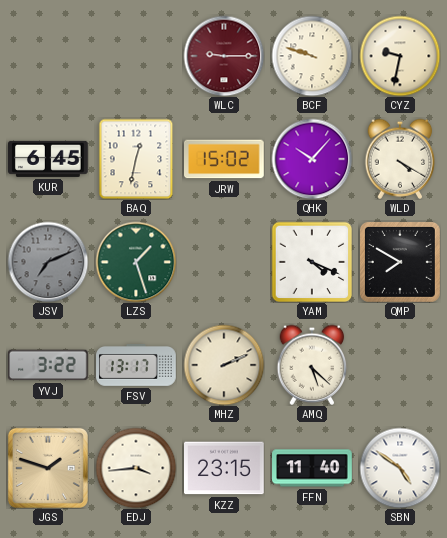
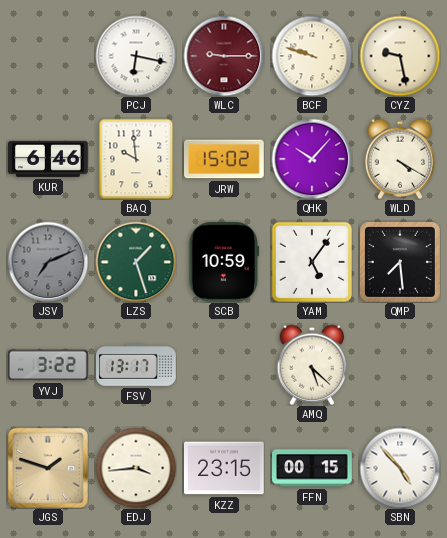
PCJ: none -> 6:17
CYZ: 9:32 -> 9:28
KUR: 6:45 -> 6:46
BAQ: 12:32 -> 9:59
SCB: none -> 10:59
YAM: 4:19 -> 5:06
QMP: 7:50 -> 7:29
MHZ: 2:11 -> none
FFN: 11:40 -> 00:15
SBN: 4:51 -> 4:53
